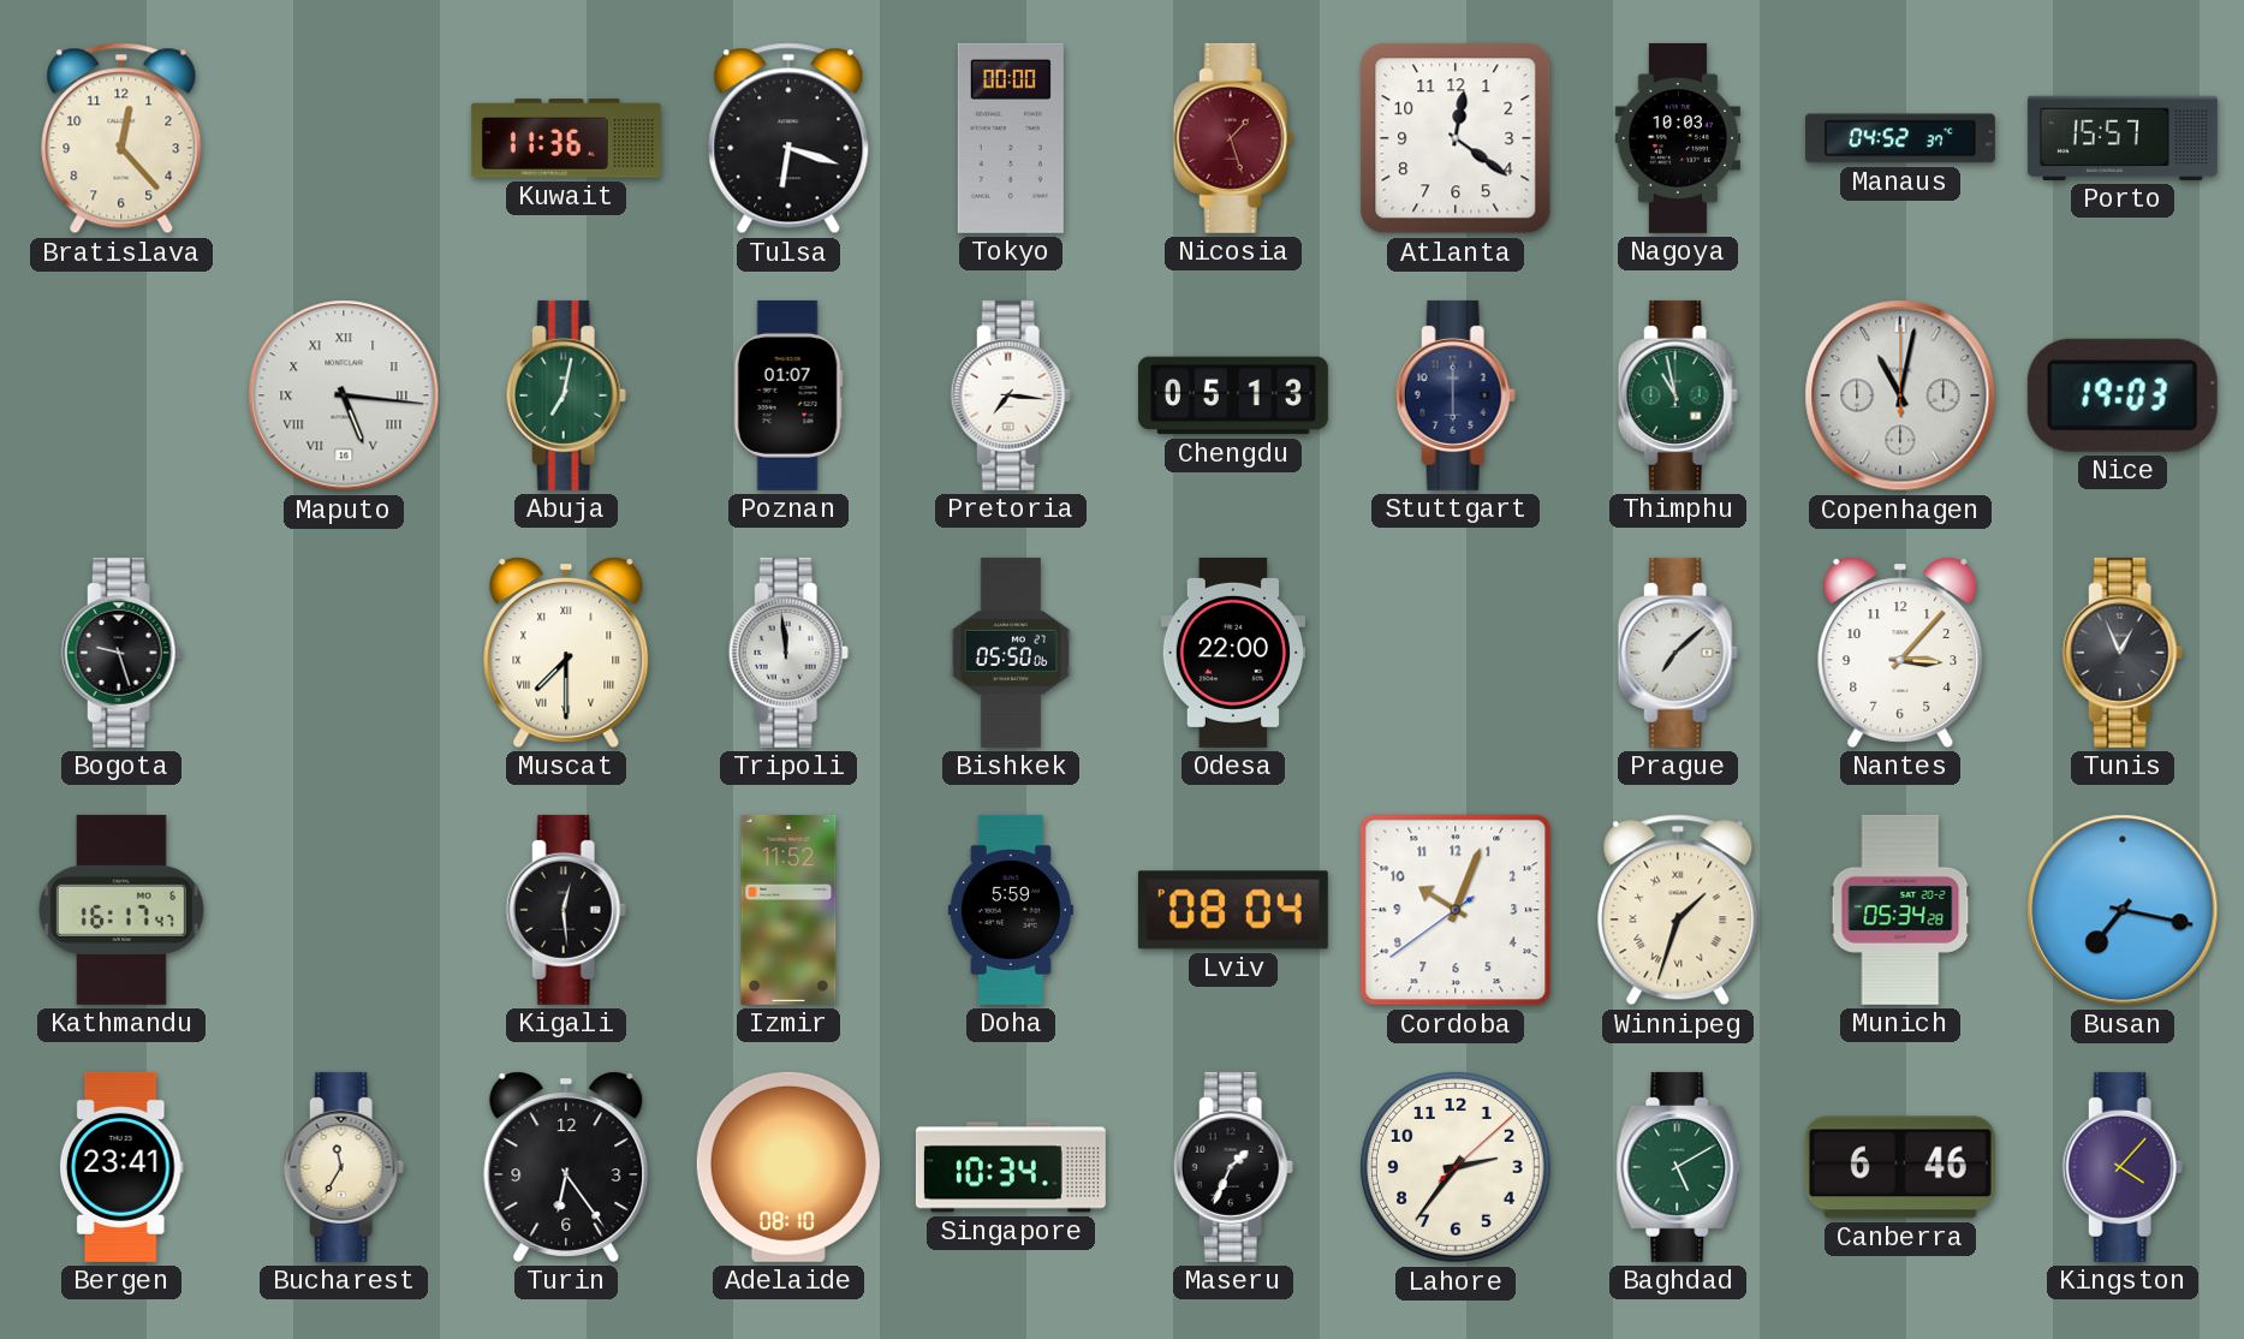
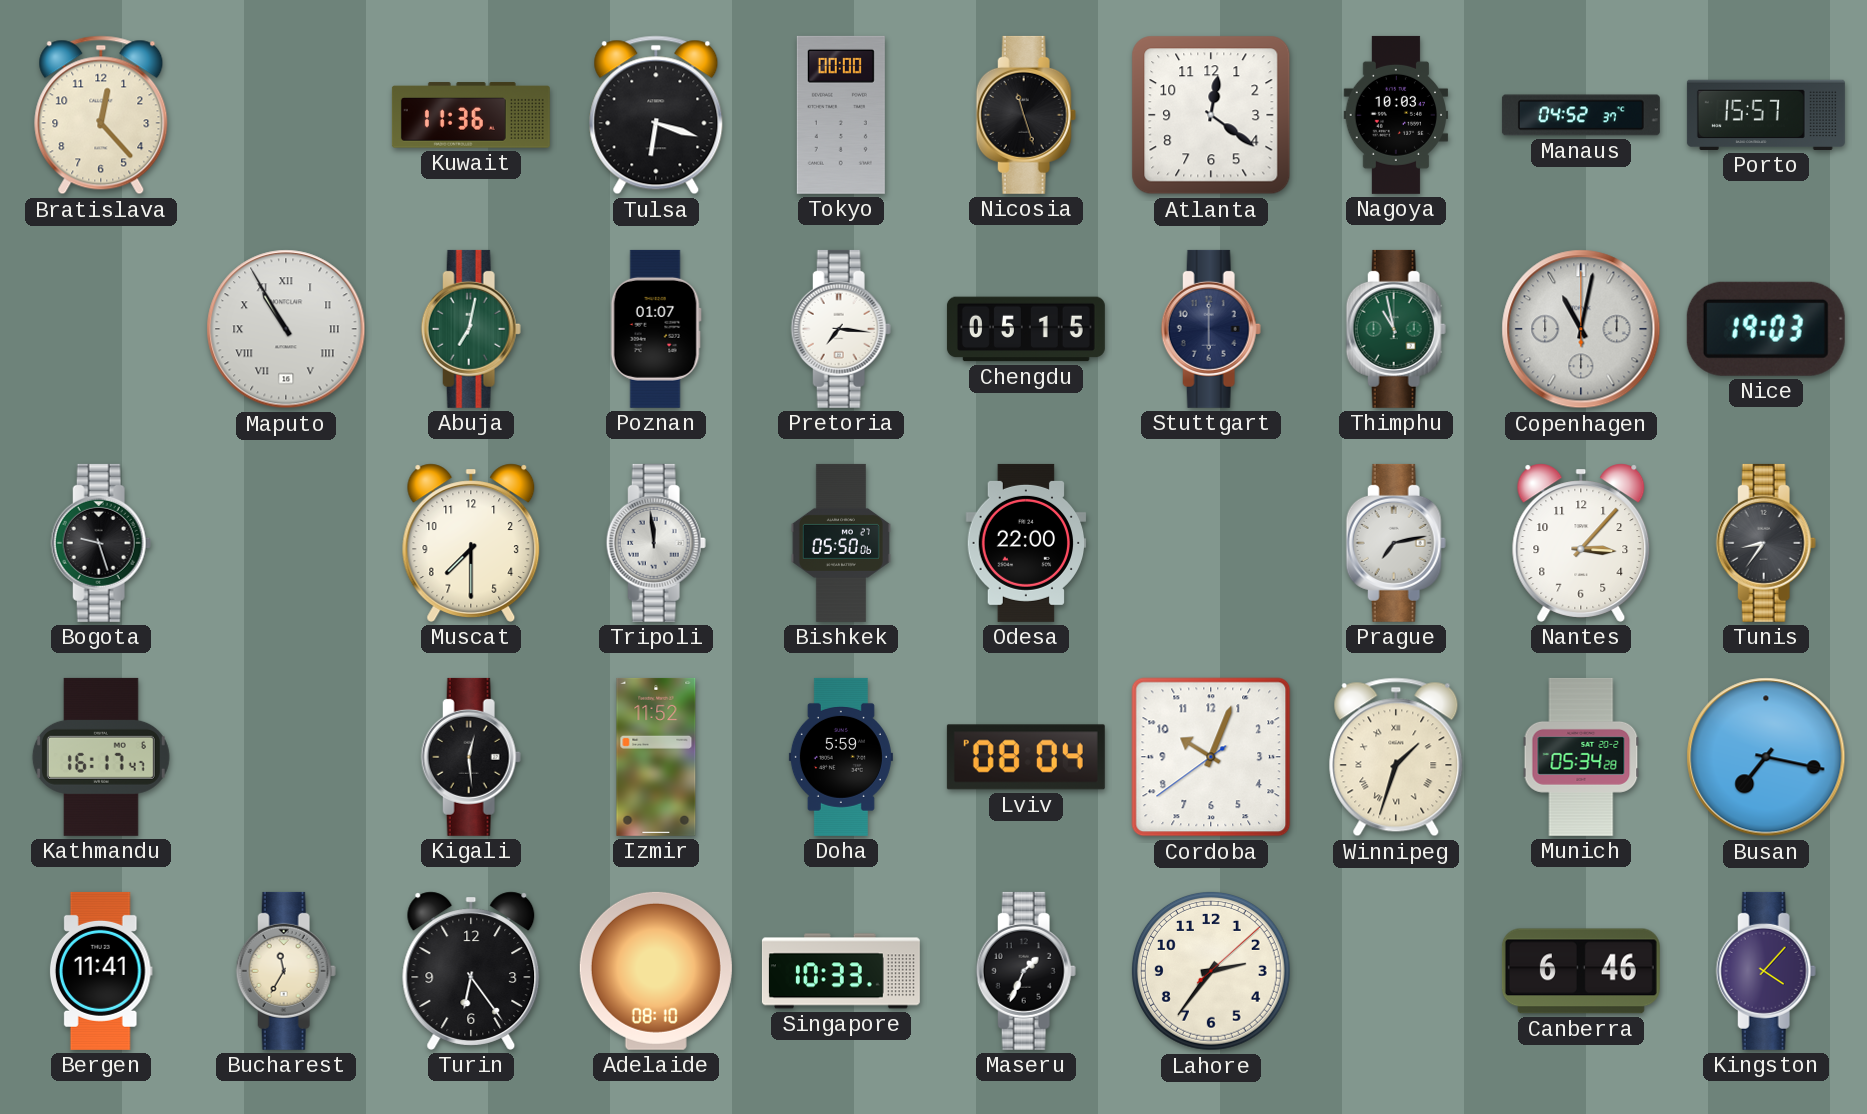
Nicosia: 1:27 -> 11:27
Nicosia dial: burgundy -> black
Maputo: 5:16 -> 10:55
Chengdu: 05:13 -> 05:15
Muscat numerals: Roman -> Arabic
Prague: 7:08 -> 7:13
Tunis: 12:56 -> 8:36
Bergen: 23:41 -> 11:41
Singapore: 10:34 -> 10:33
Baghdad: 5:10 -> none
